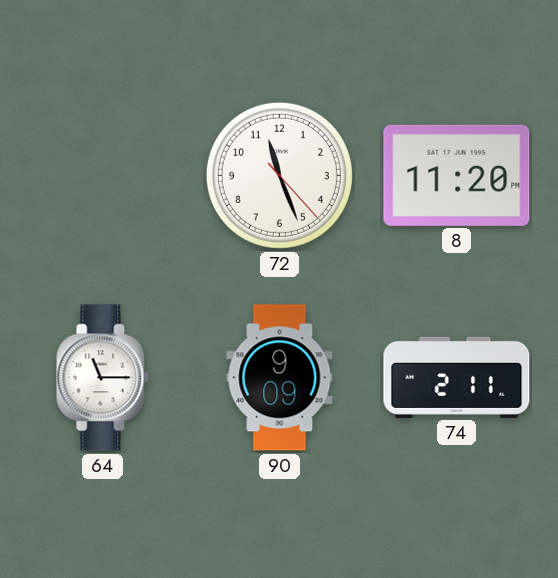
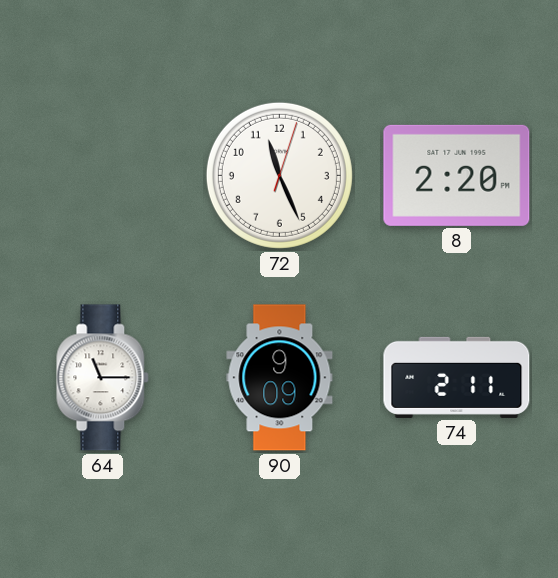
72: 11:26:23 -> 11:26:03
8: 11:20 -> 2:20
